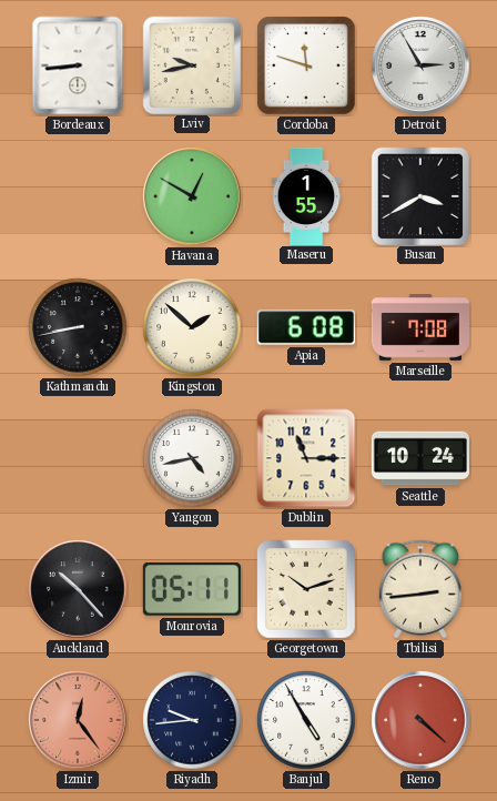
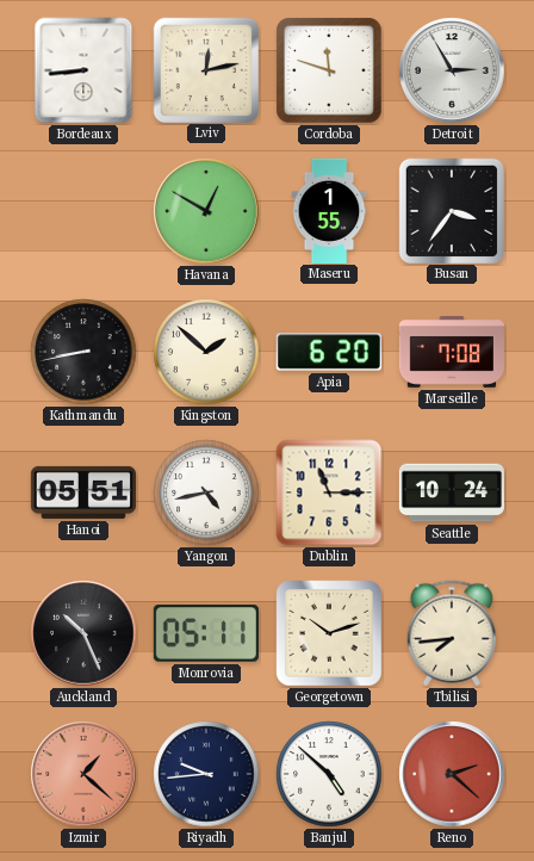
Lviv: 9:43 -> 12:13
Busan: 3:40 -> 3:36
Apia: 6:08 -> 6:20
Hanoi: none -> 05:51
Auckland: 10:23 -> 10:26
Tbilisi: 2:44 -> 7:44
Izmir: 12:24 -> 1:22
Banjul: 4:55 -> 4:52
Reno: 4:22 -> 2:22
